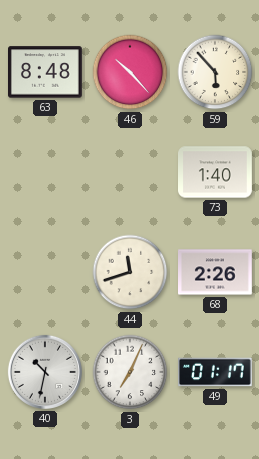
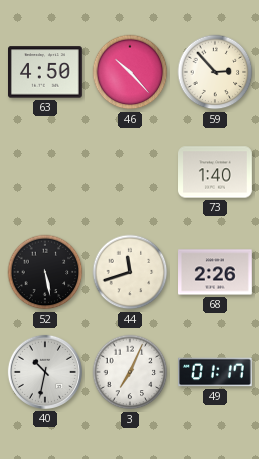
63: 8:48 -> 4:50
59: 5:53 -> 2:53
52: none -> 5:28
